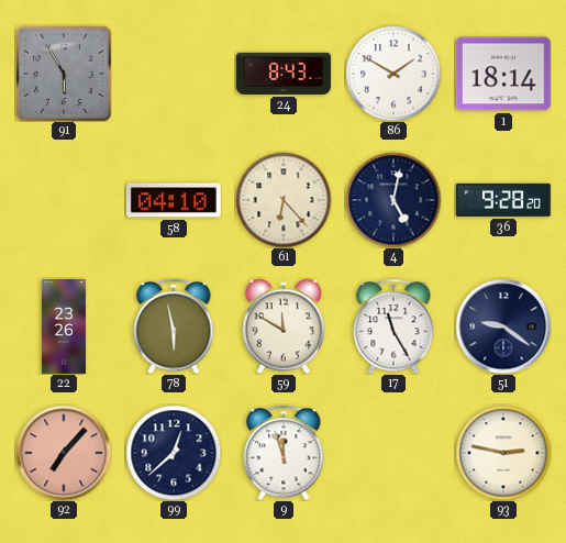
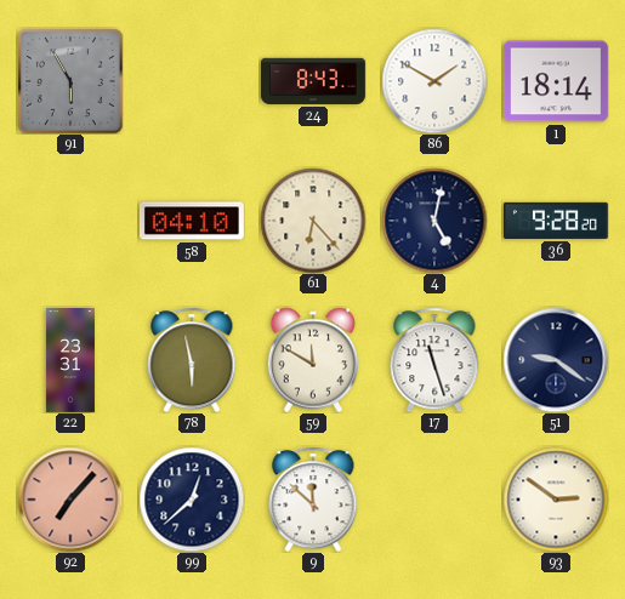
22: 23:26 -> 23:31
17: 11:25 -> 11:27
9: 11:57 -> 11:52
93: 2:47 -> 2:51
